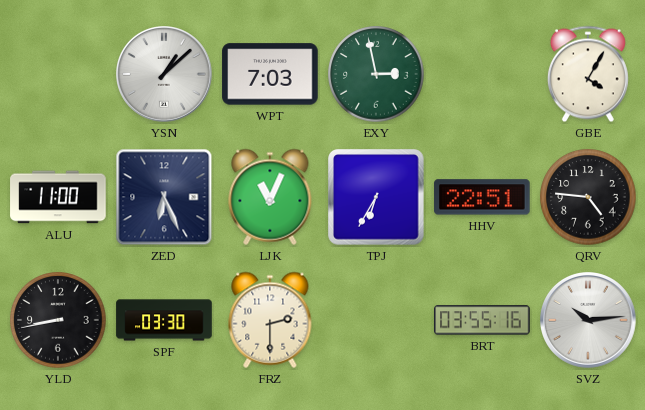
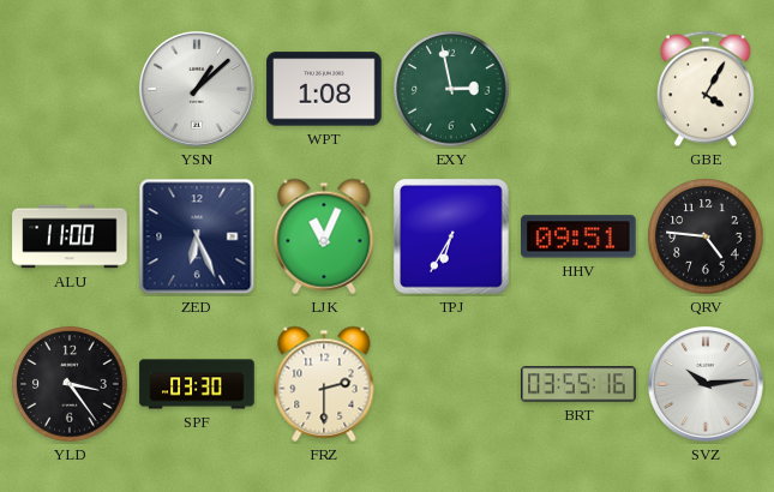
WPT: 7:03 -> 1:08
HHV: 22:51 -> 09:51
YLD: 8:43 -> 3:24
